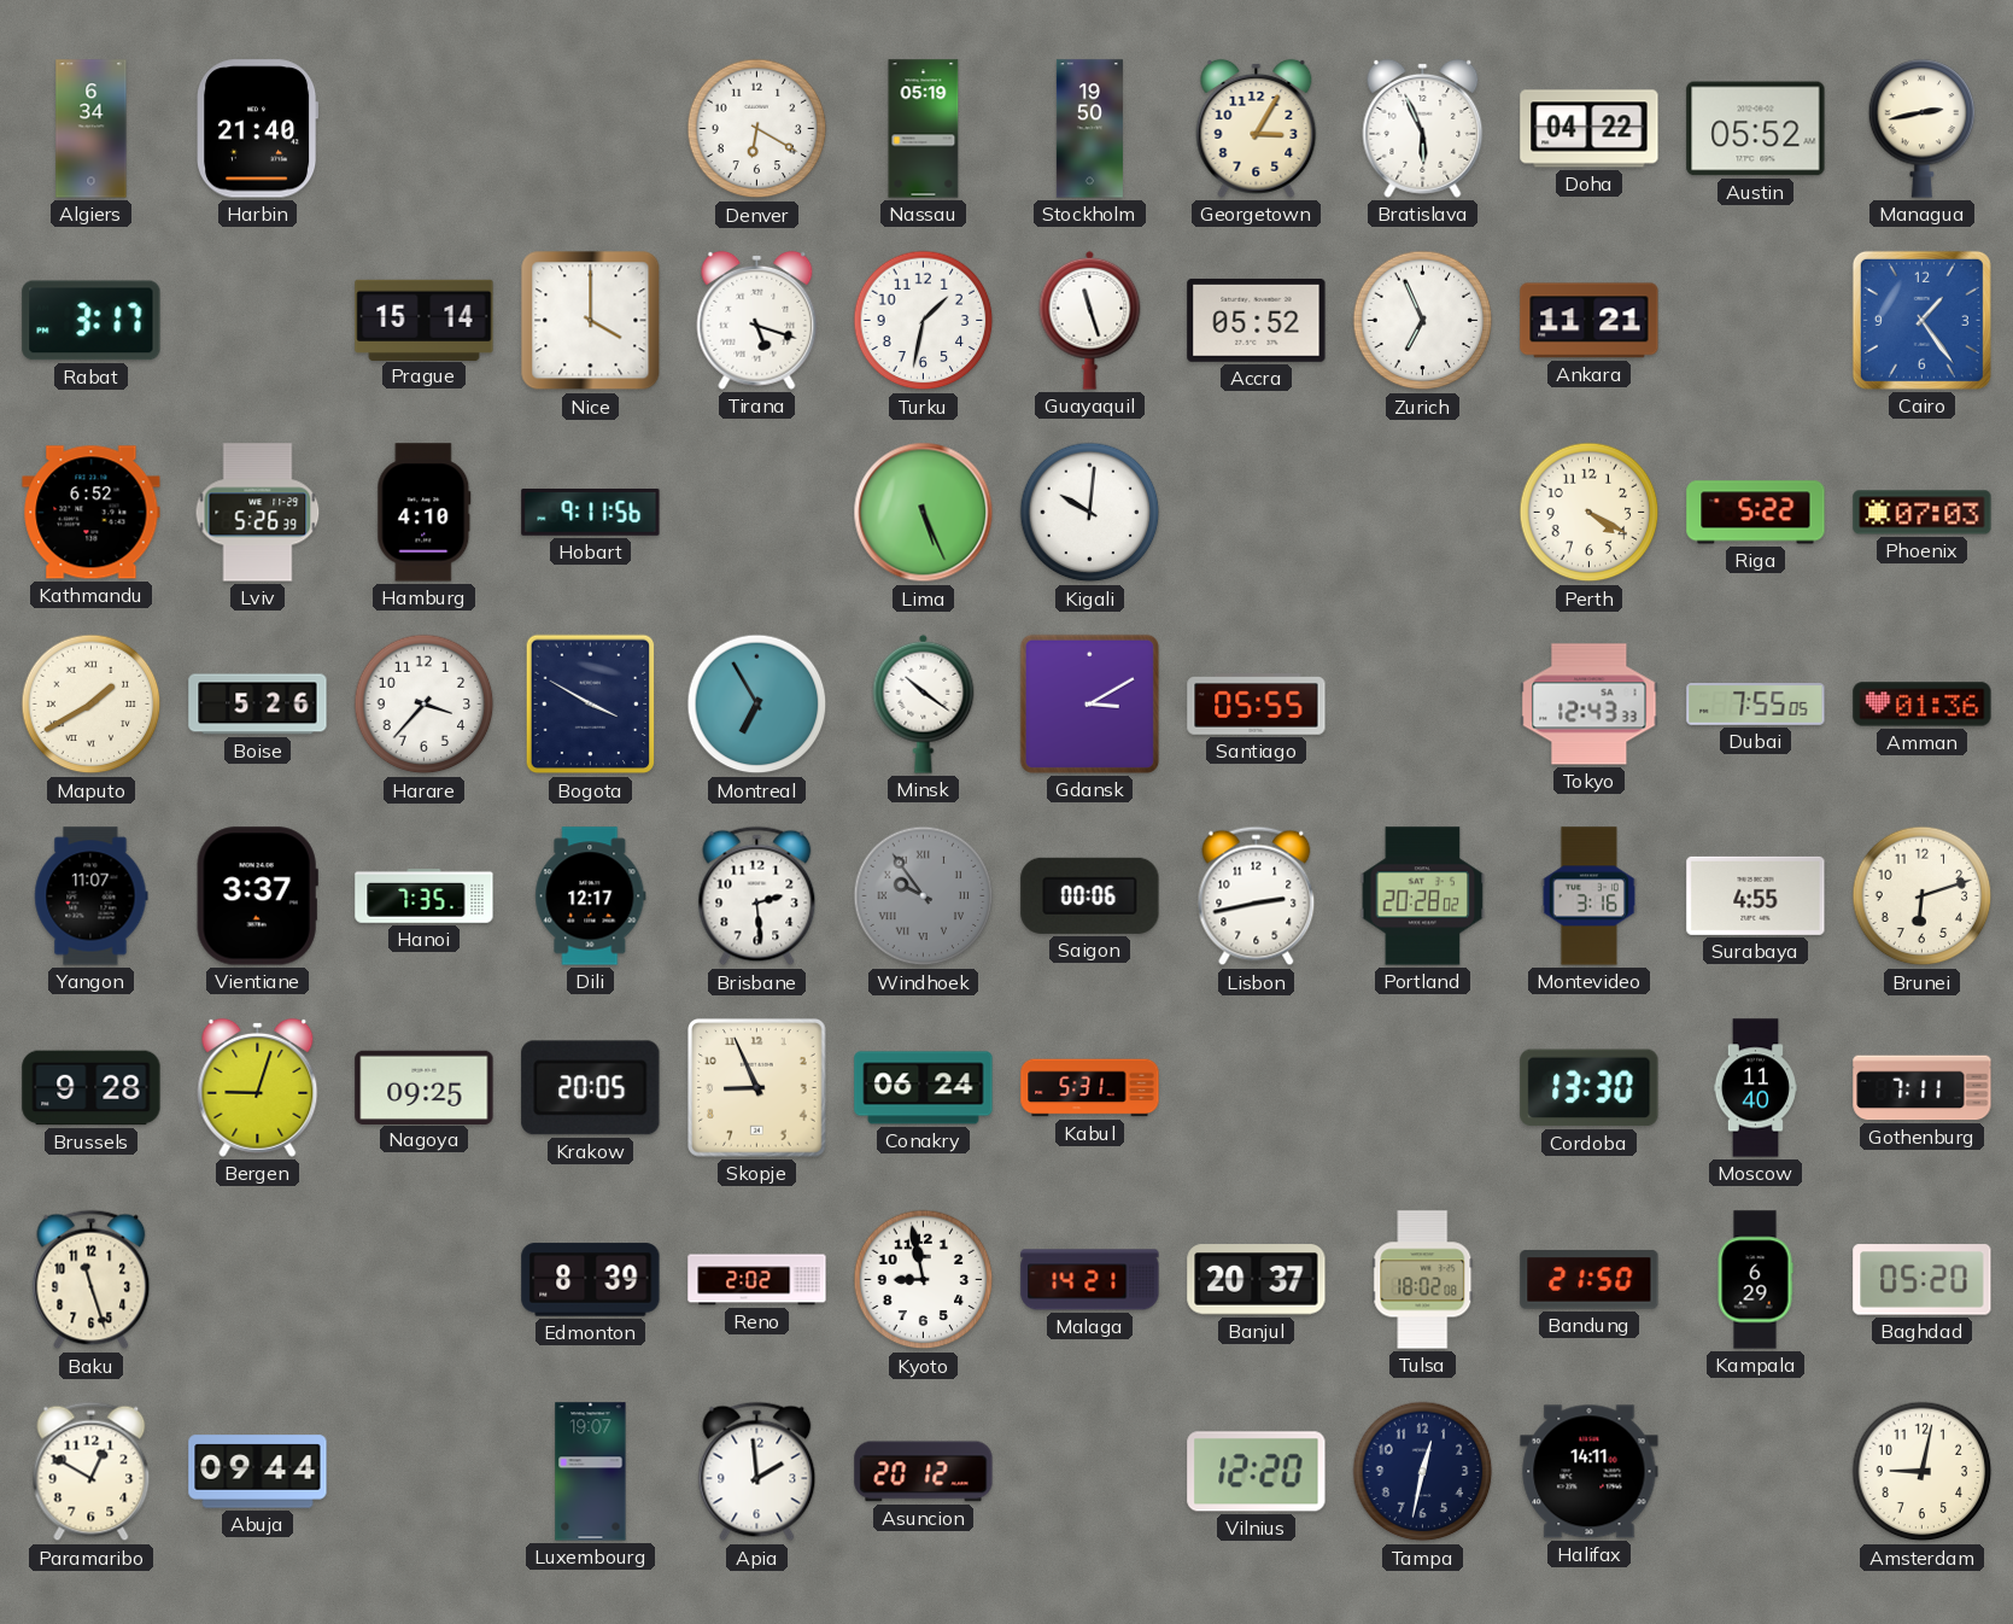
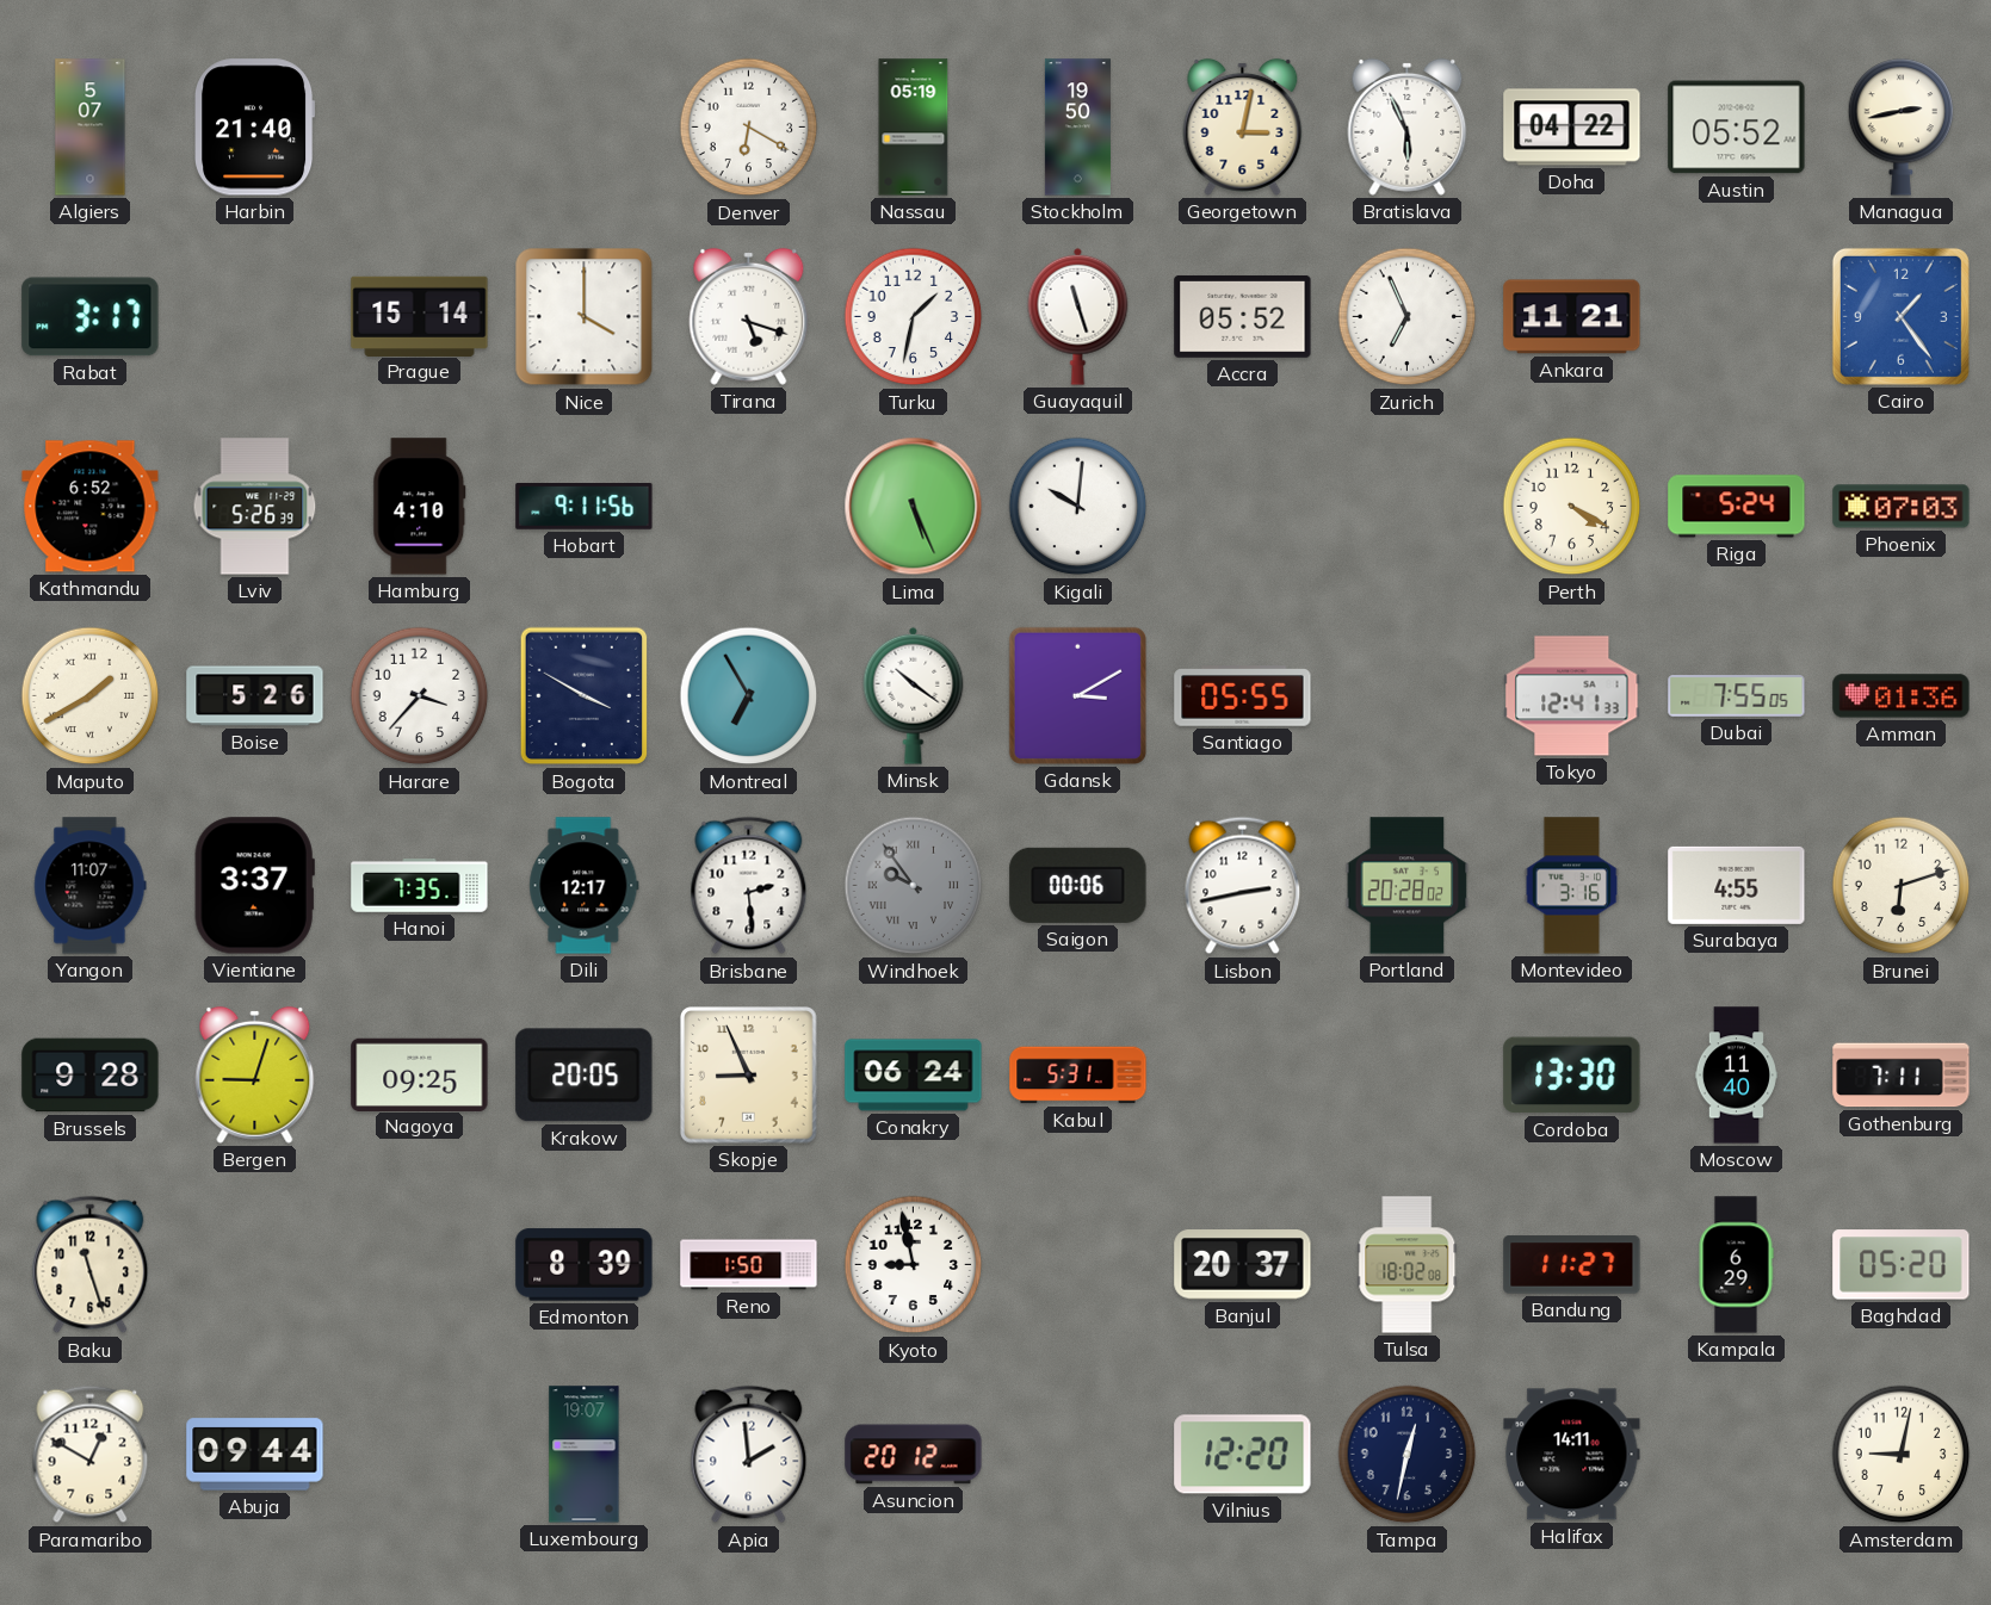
Algiers: 6:34 -> 5:07
Georgetown: 3:05 -> 3:02
Riga: 5:22 -> 5:24
Tokyo: 12:43 -> 12:41
Reno: 2:02 -> 1:50
Malaga: 14:21 -> none
Bandung: 21:50 -> 11:27
